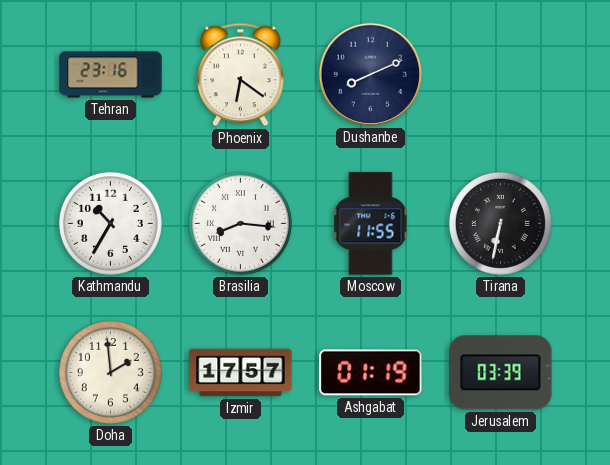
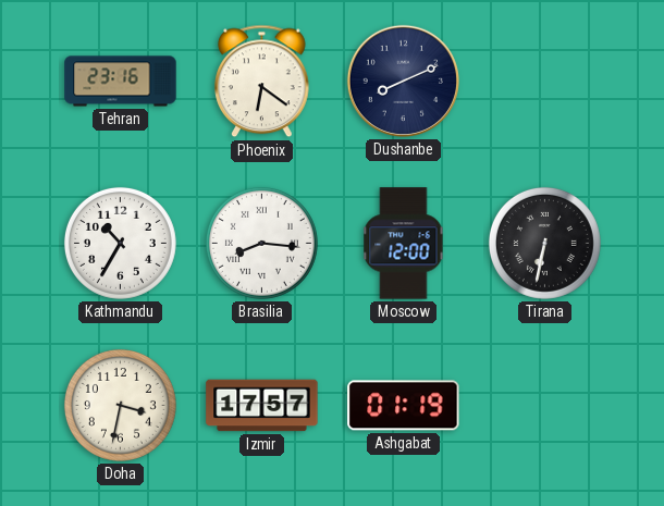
Moscow: 11:55 -> 12:00
Doha: 1:59 -> 3:32
Jerusalem: 03:39 -> none
